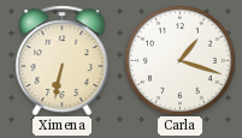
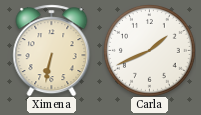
Carla: 1:18 -> 1:41
